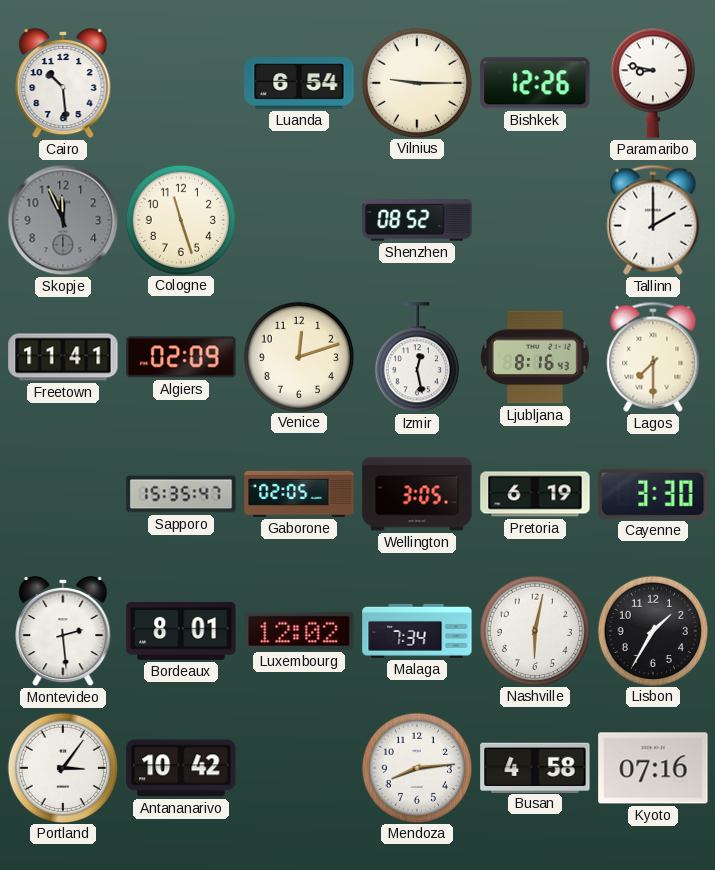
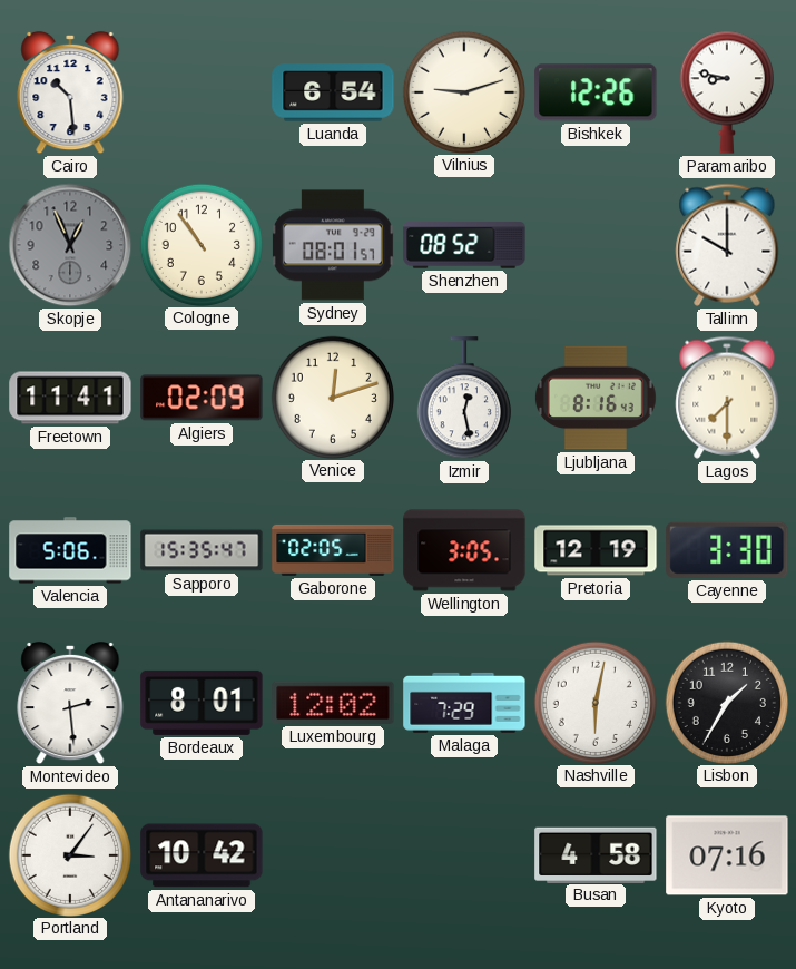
Vilnius: 9:15 -> 9:12
Skopje: 11:56 -> 12:56
Cologne: 11:27 -> 10:54
Sydney: none -> 08:01
Tallinn: 2:00 -> 10:00
Valencia: none -> 5:06
Pretoria: 6:19 -> 12:19
Malaga: 7:34 -> 7:29
Mendoza: 8:14 -> none
